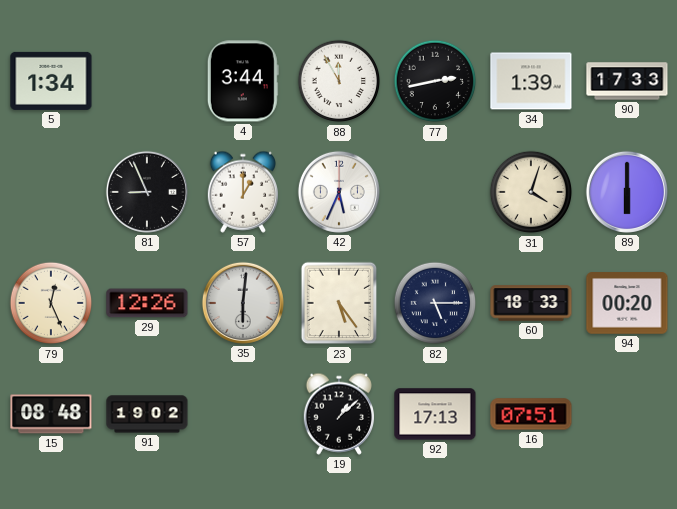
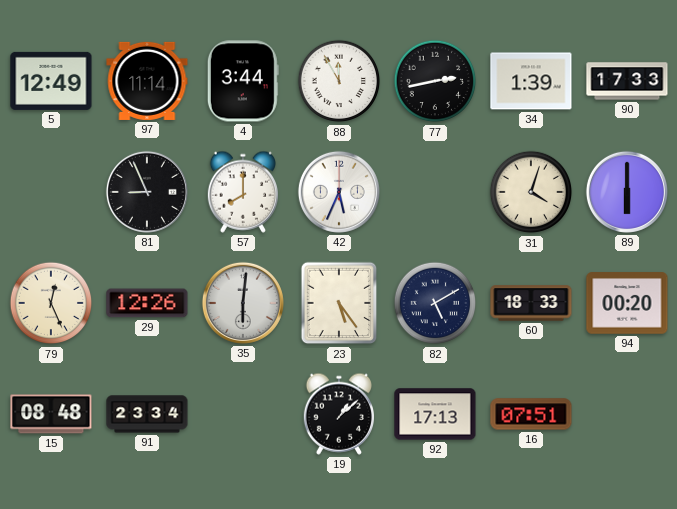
5: 1:34 -> 12:49
97: none -> 11:14
57: 1:00 -> 8:00
82: 5:15 -> 5:10
91: 19:02 -> 23:34
